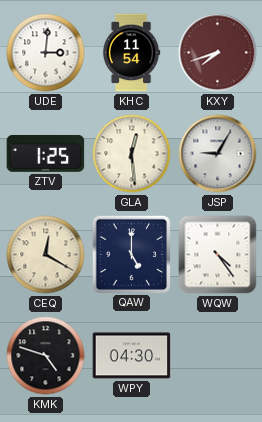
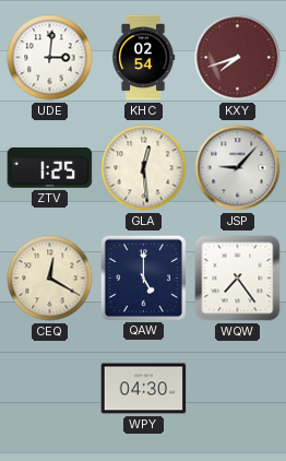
KHC: 11:54 -> 02:54
JSP: 9:05 -> 9:07
WQW: 4:24 -> 7:24
KMK: 4:48 -> none
